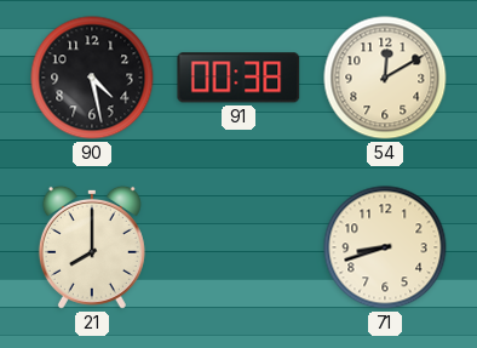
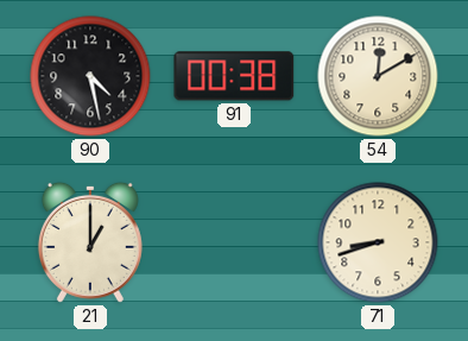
21: 8:00 -> 1:00
